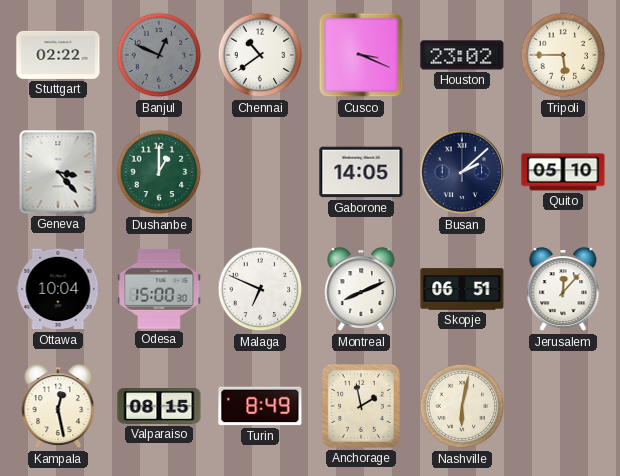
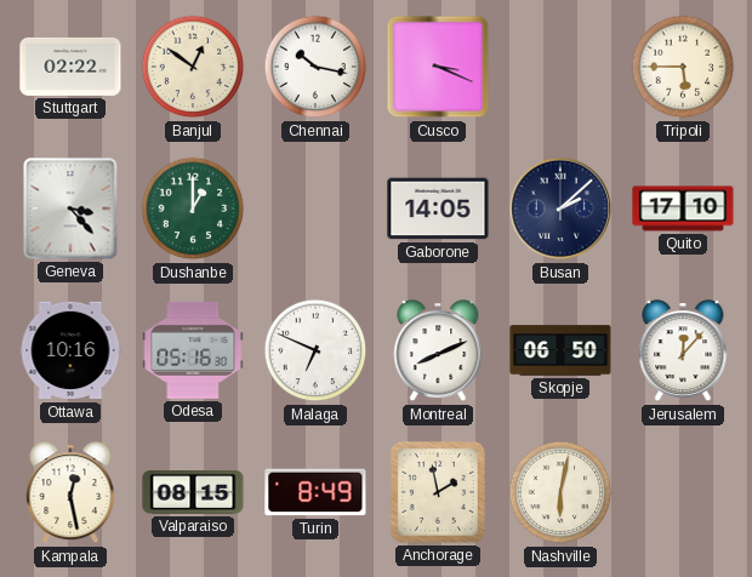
Banjul: 12:49 -> 12:51
Banjul dial: grey -> cream
Chennai: 10:39 -> 10:17
Houston: 23:02 -> none
Quito: 05:10 -> 17:10
Ottawa: 10:04 -> 10:16
Odesa: 15:00 -> 05:16
Skopje: 06:51 -> 06:50
